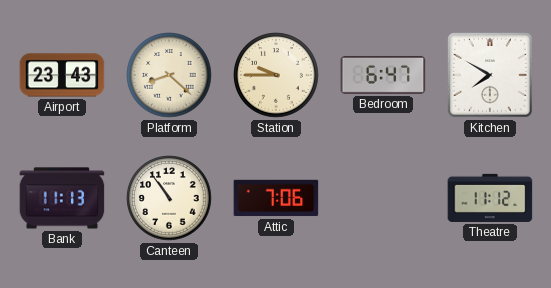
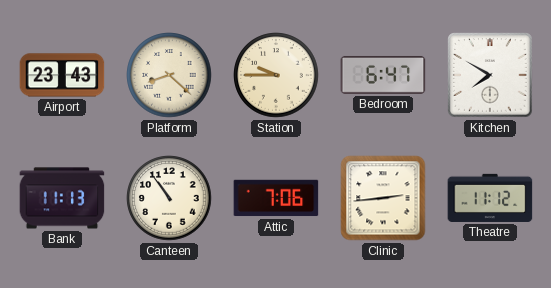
Clinic: none -> 2:44
